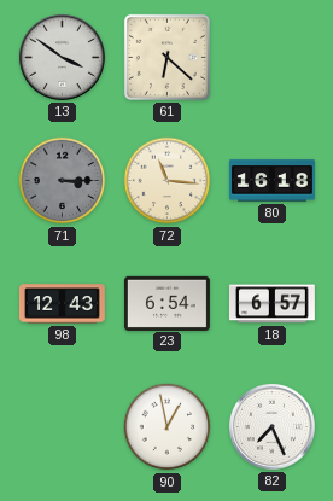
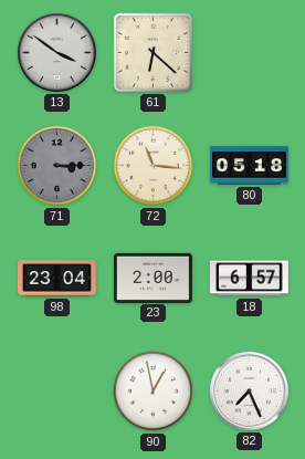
80: 16:18 -> 05:18
98: 12:43 -> 23:04
23: 6:54 -> 2:00
